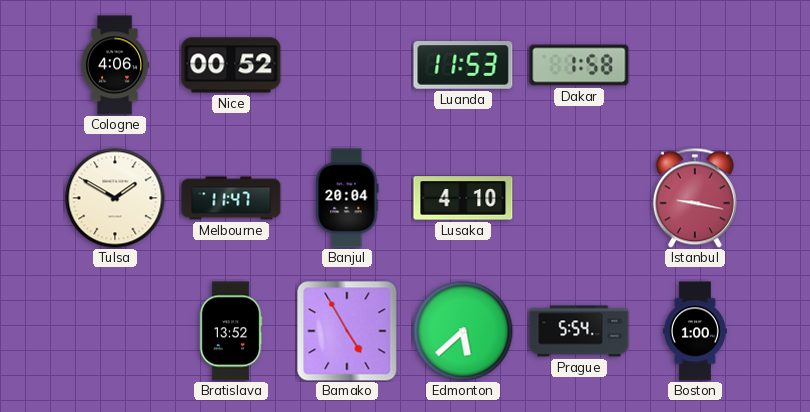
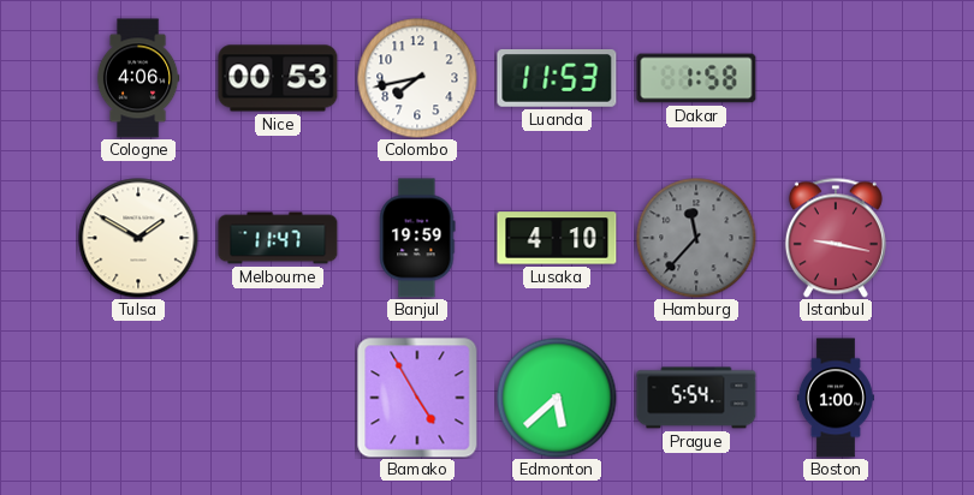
Nice: 00:52 -> 00:53
Colombo: none -> 7:43
Banjul: 20:04 -> 19:59
Hamburg: none -> 11:37
Bratislava: 13:52 -> none
